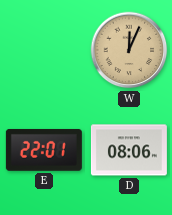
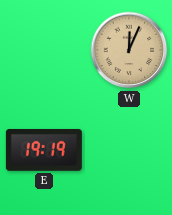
E: 22:01 -> 19:19
D: 08:06 -> none
